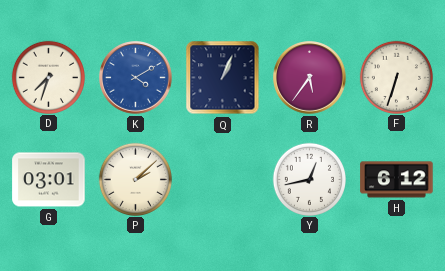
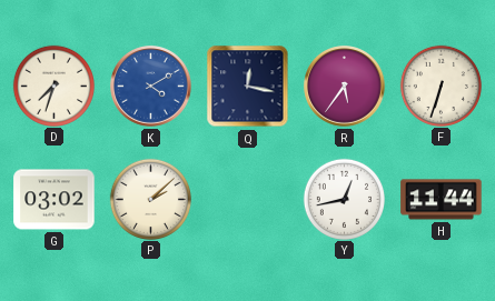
Q: 1:04 -> 12:17
G: 03:01 -> 03:02
H: 6:12 -> 11:44
